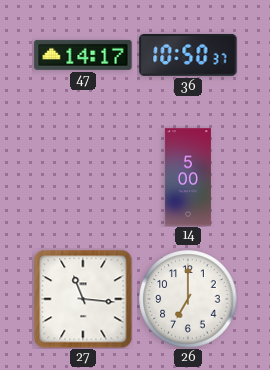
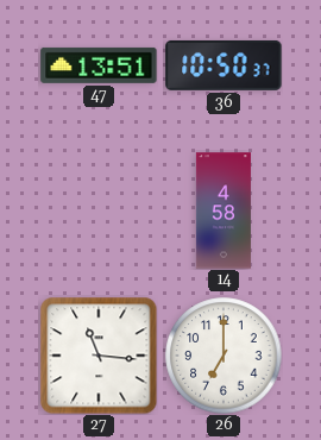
47: 14:17 -> 13:51
14: 5:00 -> 4:58
